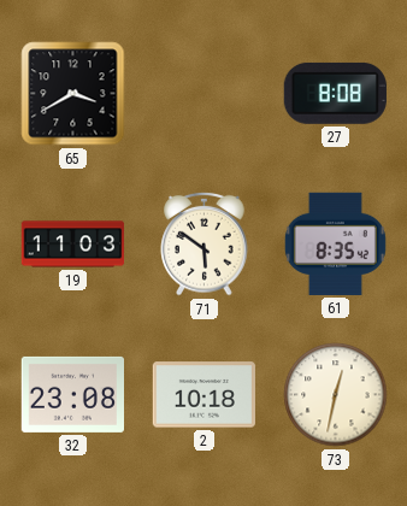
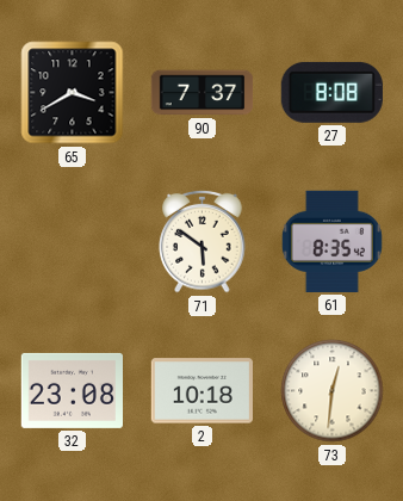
90: none -> 7:37
19: 11:03 -> none
73: 12:32 -> 12:31
